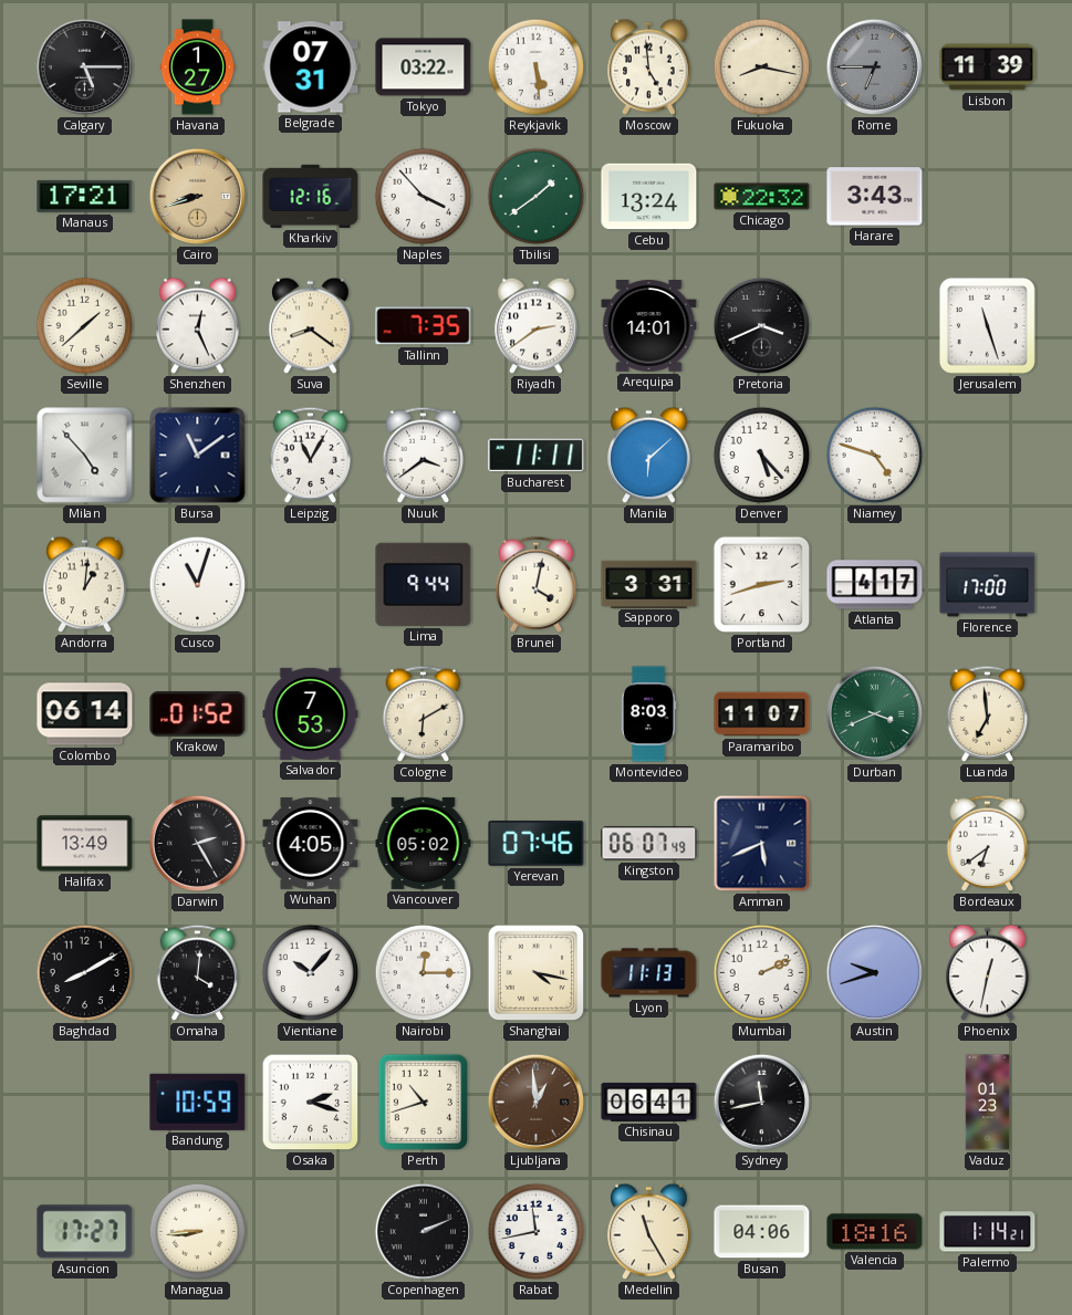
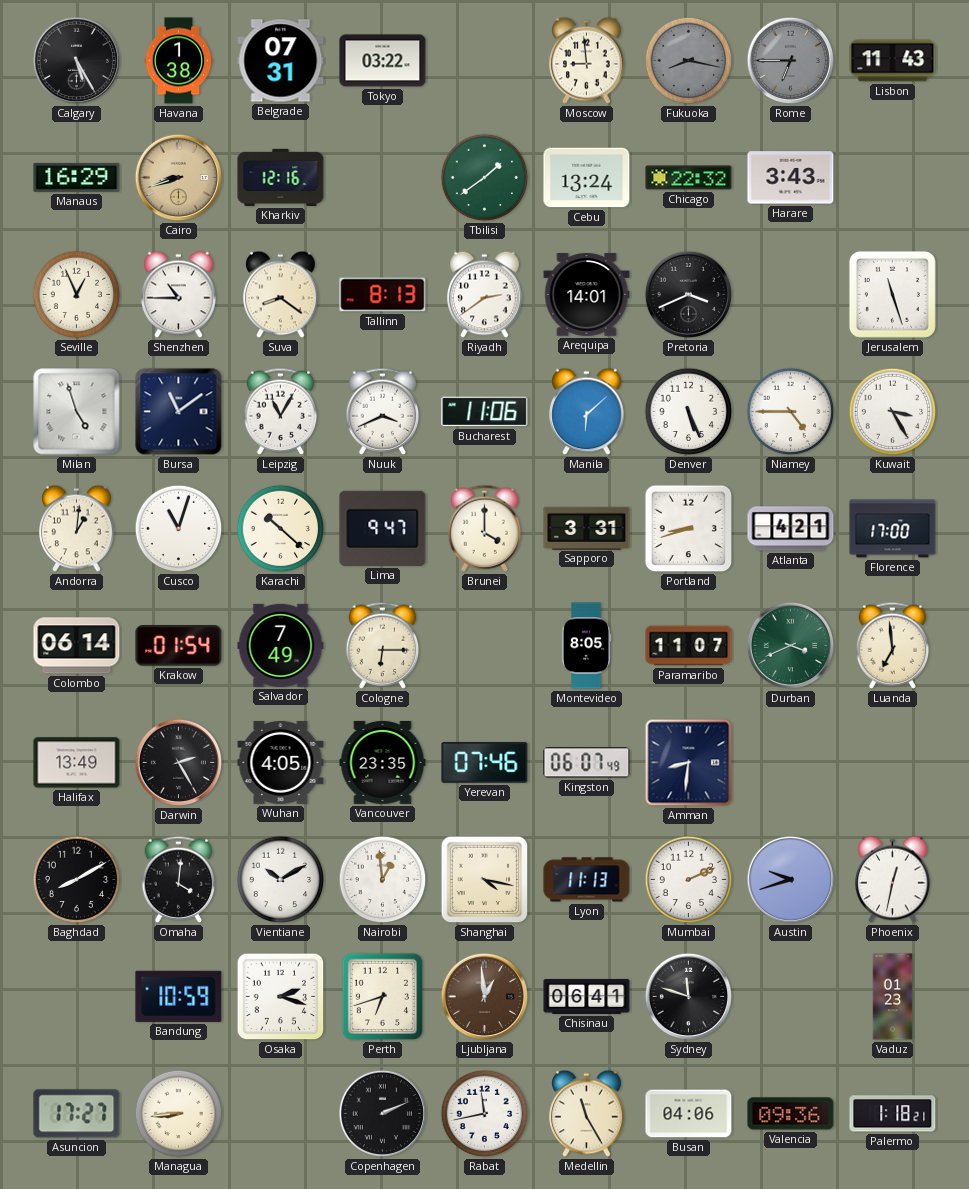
Calgary: 5:15 -> 5:25
Havana: 1:27 -> 1:38
Reykjavik: 5:29 -> none
Moscow: 4:59 -> 8:59
Fukuoka dial: cream -> grey
Lisbon: 11:39 -> 11:43
Manaus: 17:21 -> 16:29
Naples: 3:53 -> none
Seville: 1:38 -> 12:56
Shenzhen: 12:26 -> 10:45
Tallinn: 7:35 -> 8:13
Milan: 4:53 -> 4:57
Nuuk: 3:39 -> 3:41
Bucharest: 11:11 -> 11:06
Denver: 5:23 -> 5:26
Niamey: 4:48 -> 4:45
Kuwait: none -> 3:25
Karachi: none -> 10:22
Lima: 9:44 -> 9:47
Brunei: 4:02 -> 4:00
Portland: 2:42 -> 8:42
Atlanta: 4:17 -> 4:21
Krakow: 01:52 -> 01:54
Salvador: 7:53 -> 7:49
Cologne: 6:10 -> 6:15
Montevideo: 8:03 -> 8:05
Vancouver: 05:02 -> 23:35
Amman: 5:41 -> 8:31
Bordeaux: 6:39 -> none
Vientiane: 10:07 -> 10:10
Nairobi: 12:15 -> 12:59
Perth: 10:42 -> 6:42
Sydney: 11:43 -> 11:48
Valencia: 18:16 -> 09:36
Palermo: 1:14 -> 1:18
